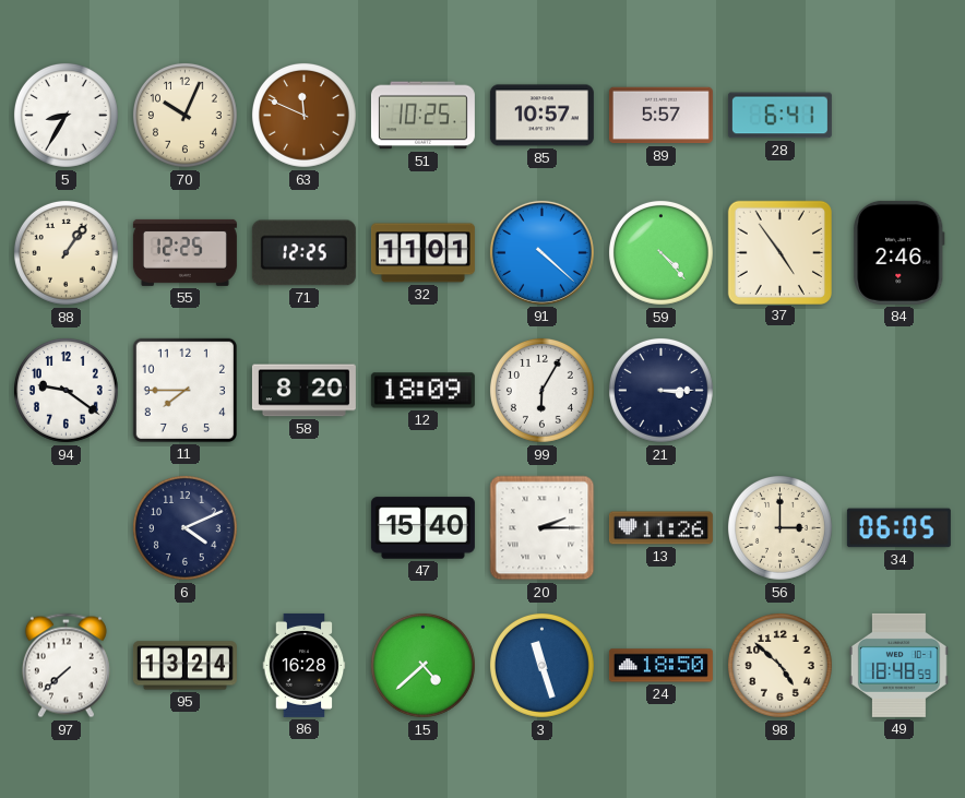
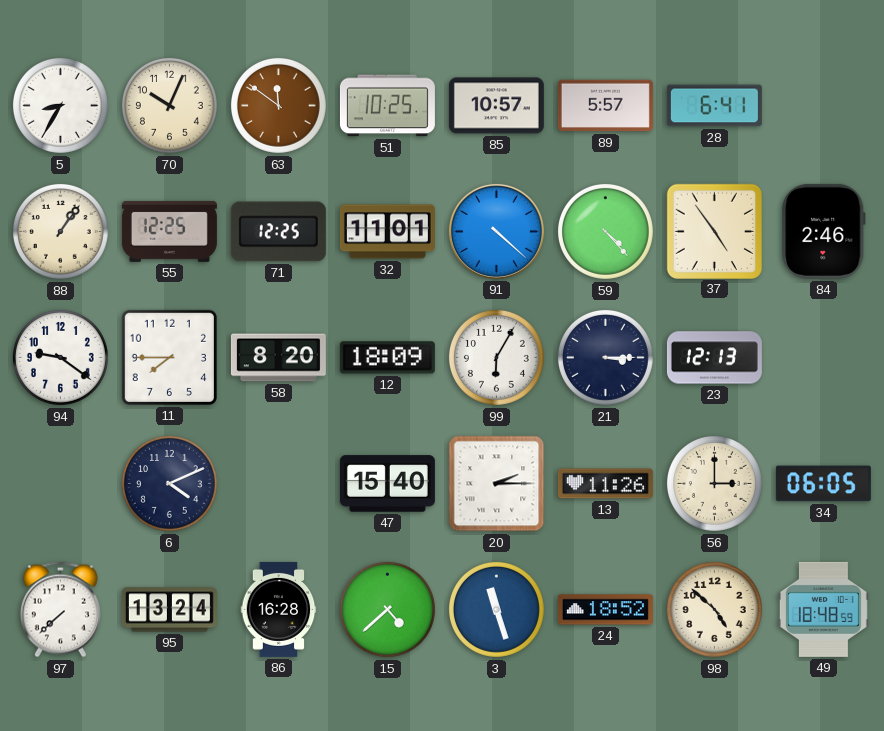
63: 11:49 -> 11:51
23: none -> 12:13
24: 18:50 -> 18:52
